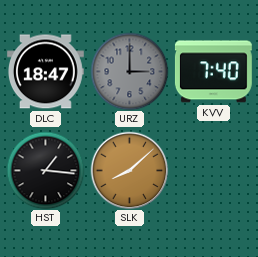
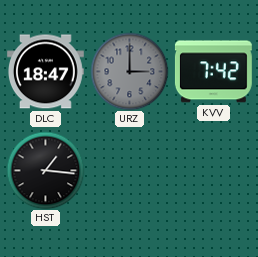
KVV: 7:40 -> 7:42
SLK: 8:08 -> none
